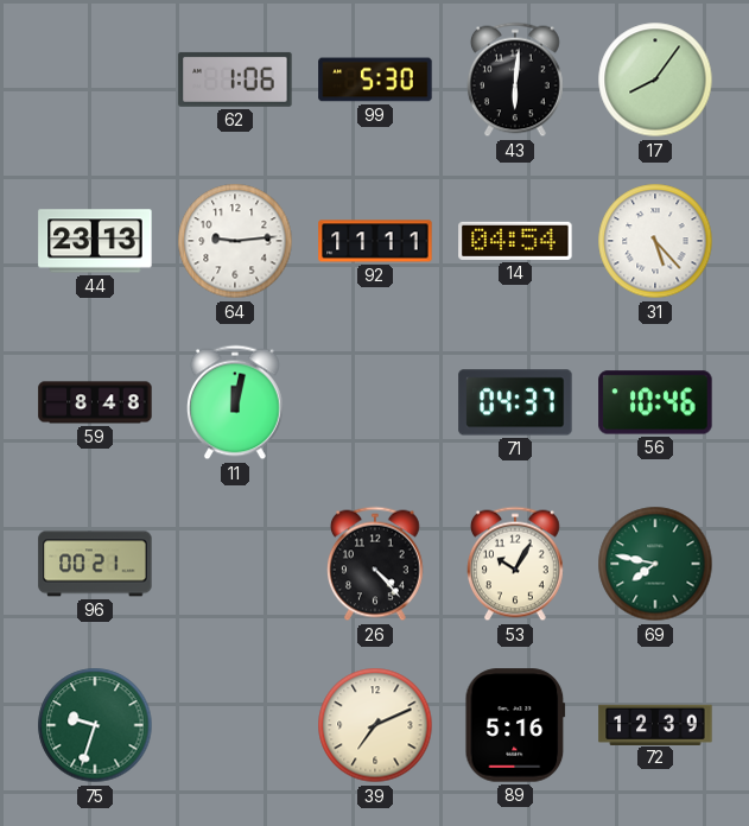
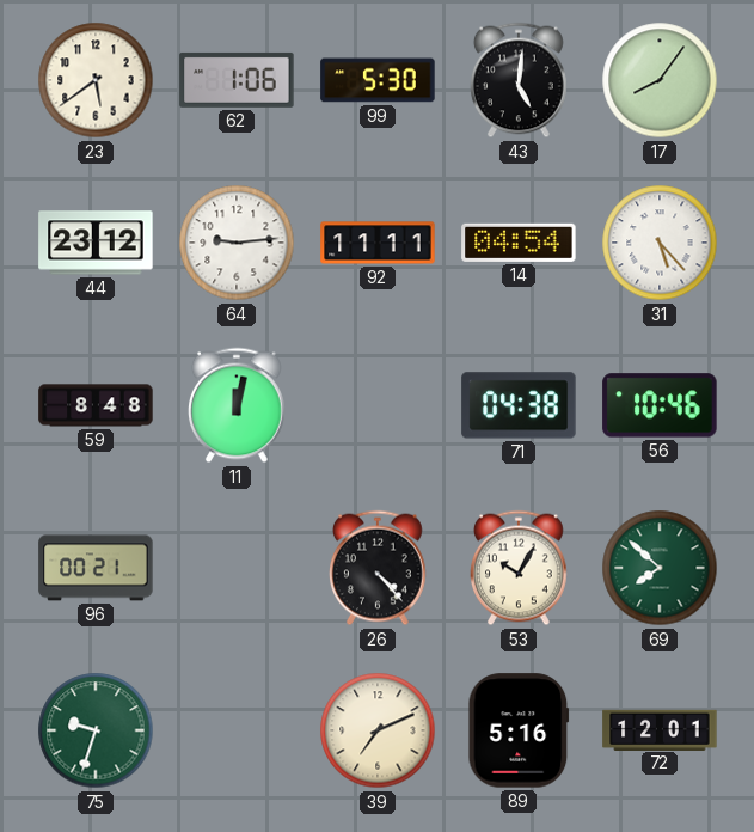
23: none -> 5:39
43: 6:01 -> 5:01
44: 23:13 -> 23:12
71: 04:37 -> 04:38
69: 7:47 -> 7:52
72: 12:39 -> 12:01
